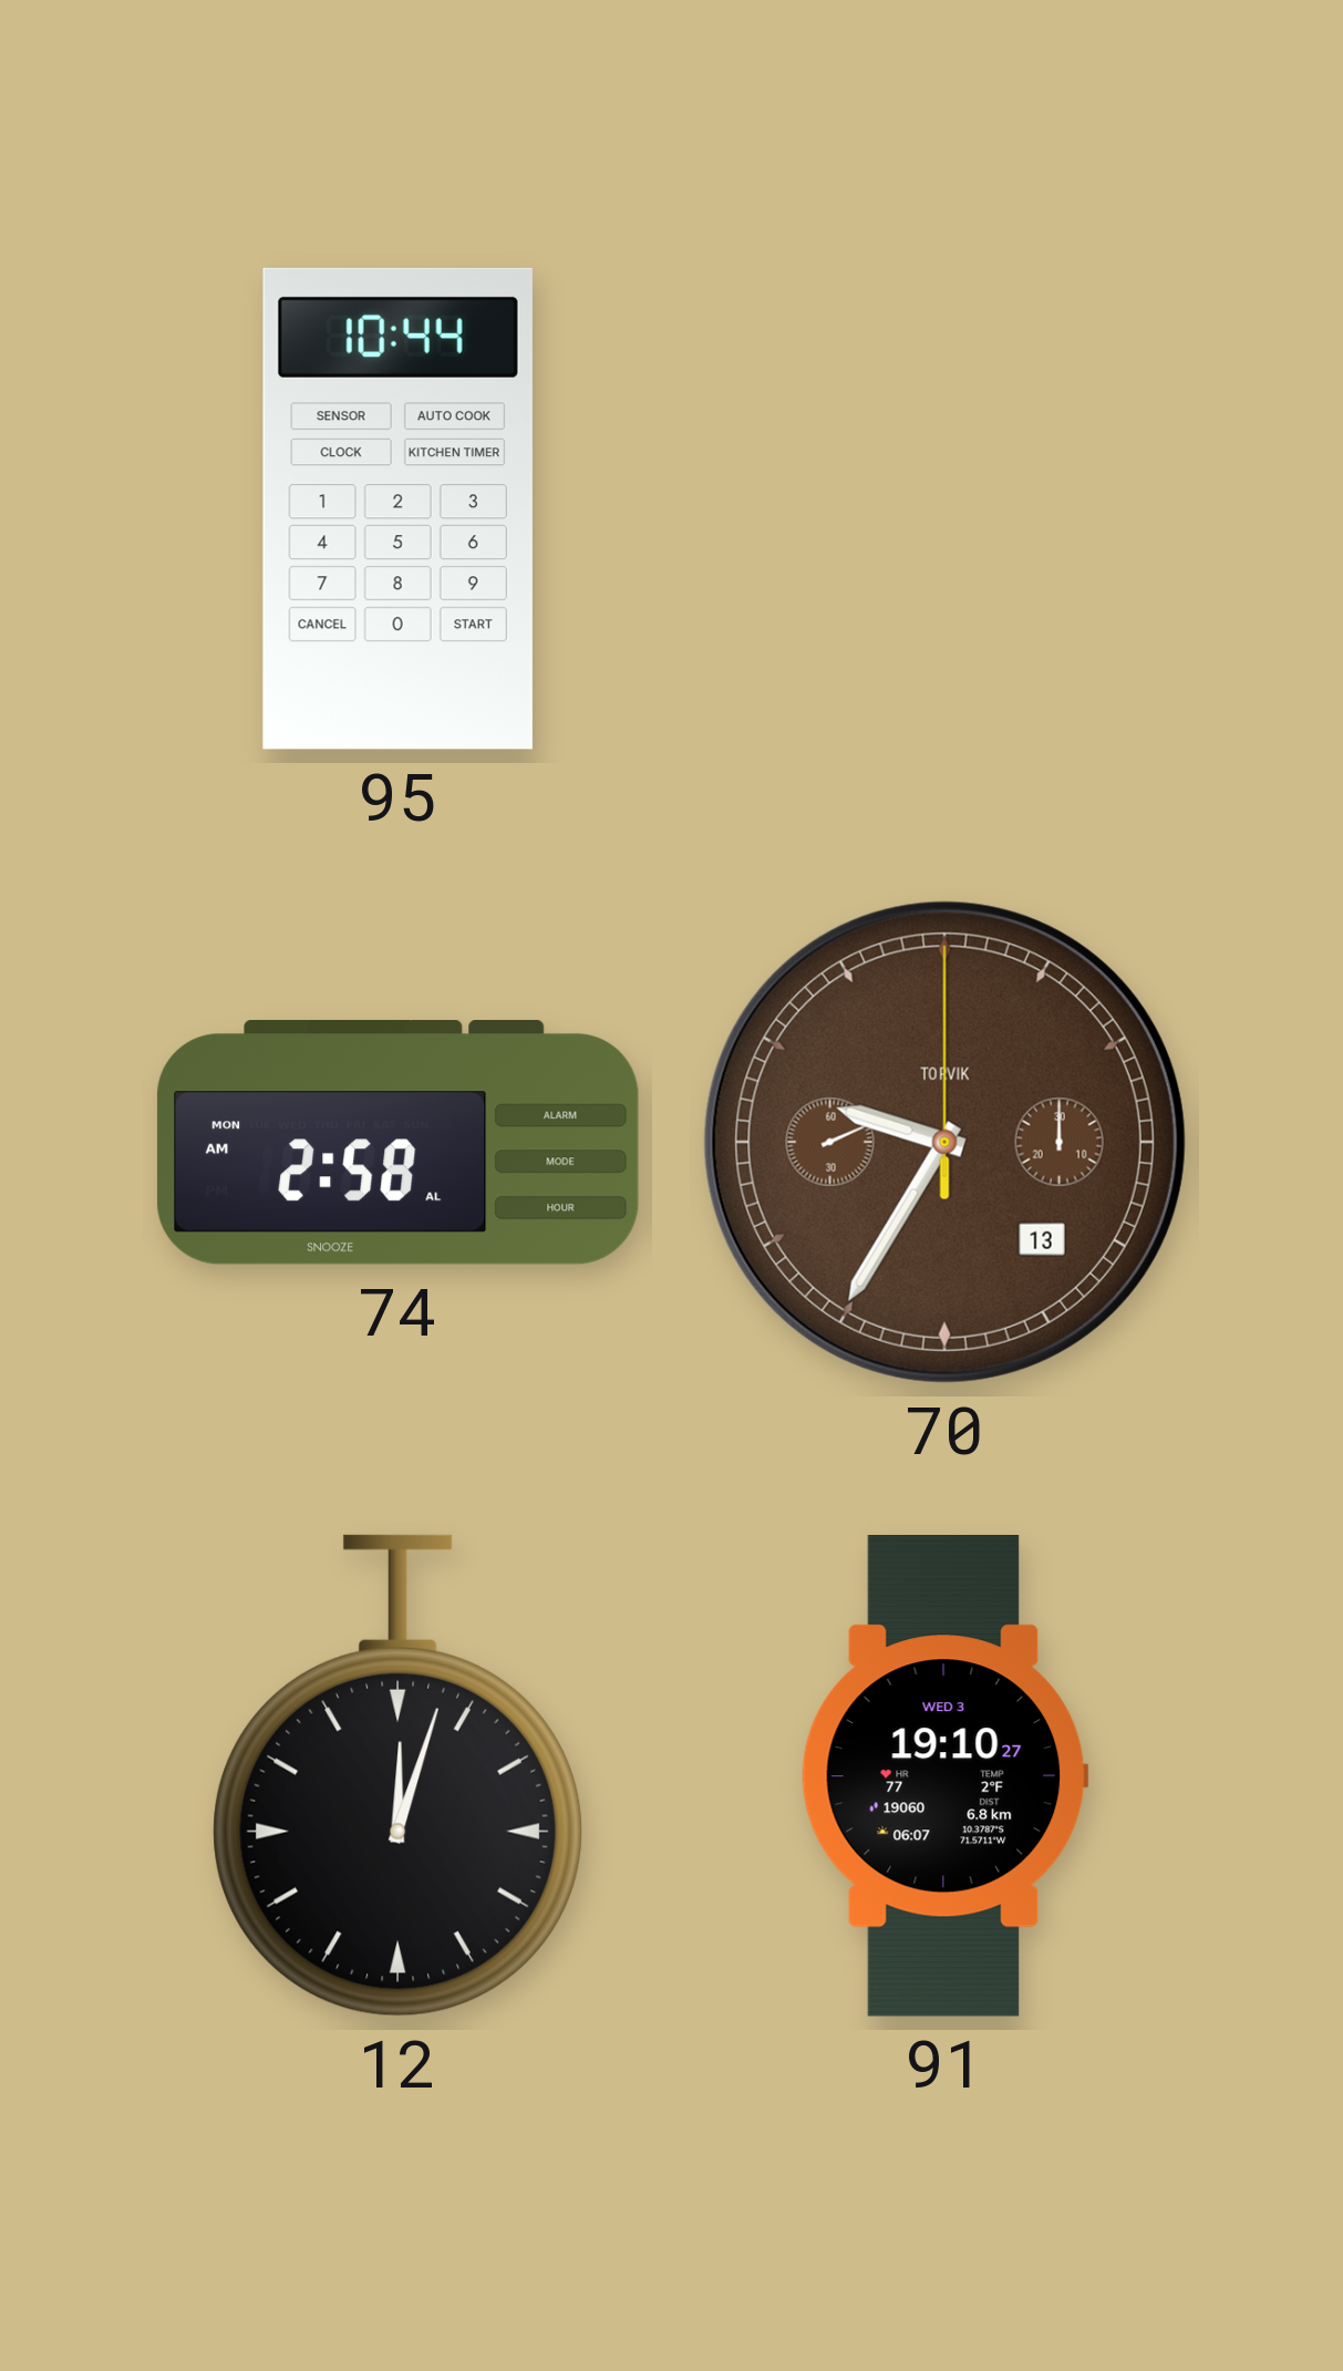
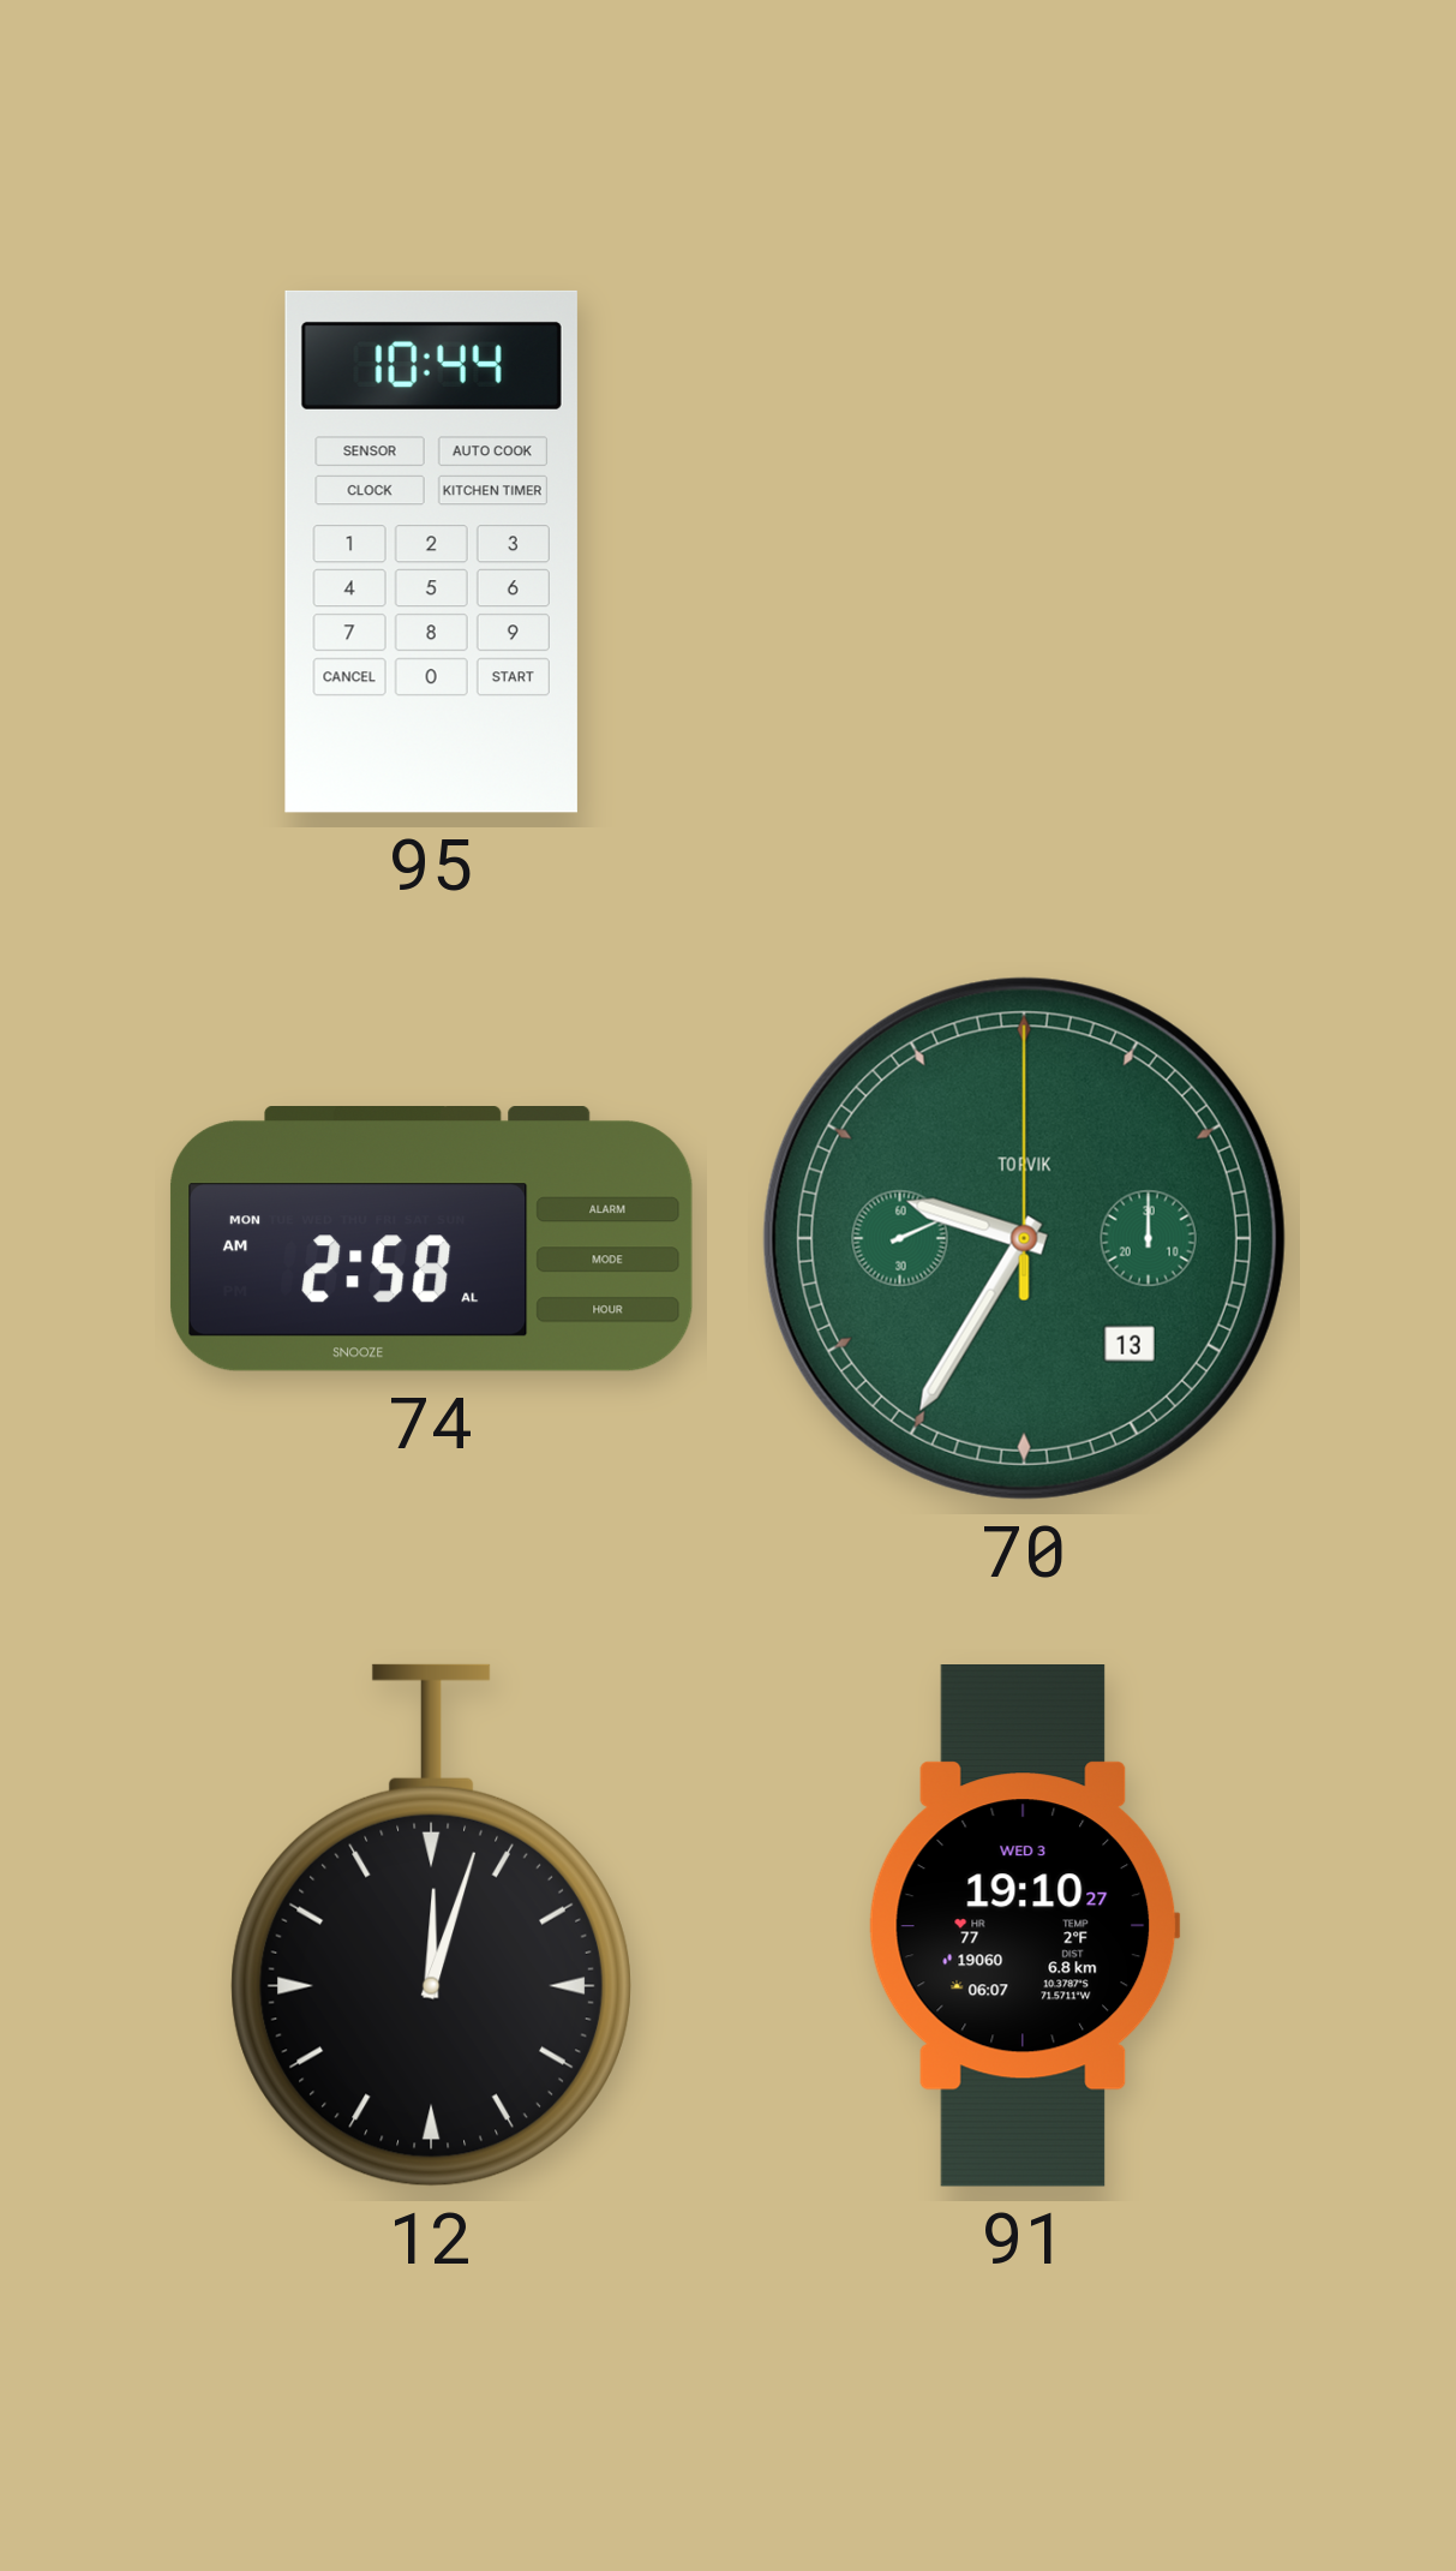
70 dial: brown -> green
